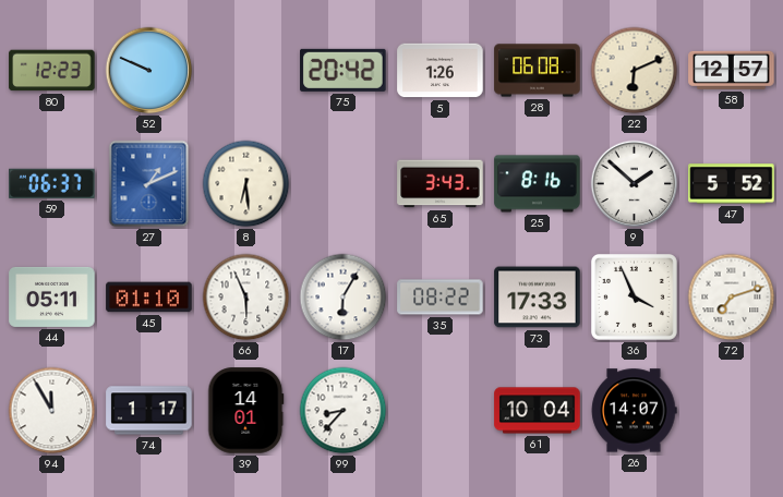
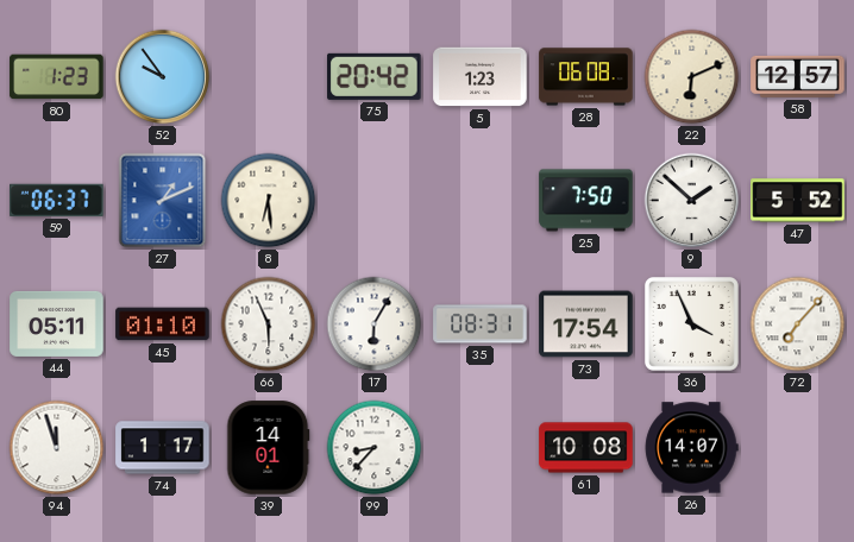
80: 12:23 -> 1:23
52: 9:49 -> 9:54
5: 1:26 -> 1:23
65: 3:43 -> none
25: 8:16 -> 7:50
35: 08:22 -> 08:31
73: 17:33 -> 17:54
72: 7:12 -> 7:07
94: 11:55 -> 11:57
61: 10:04 -> 10:08
